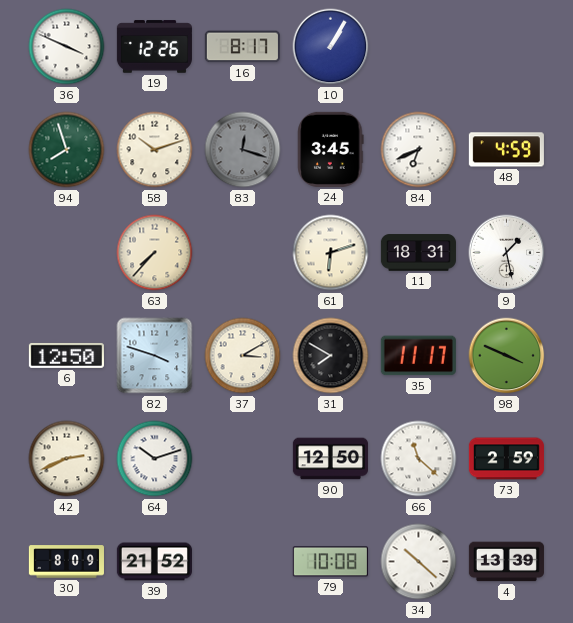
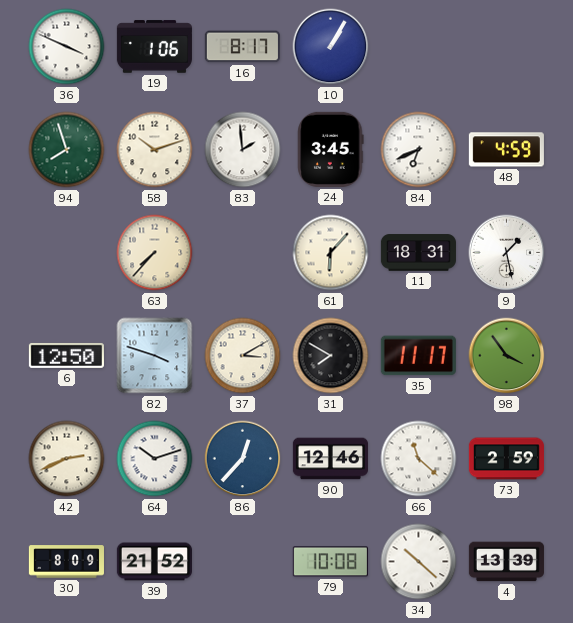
19: 12:26 -> 1:06
83: 12:18 -> 1:59
83 dial: grey -> white
61: 6:12 -> 6:07
98: 3:49 -> 3:54
86: none -> 12:37
90: 12:50 -> 12:46
